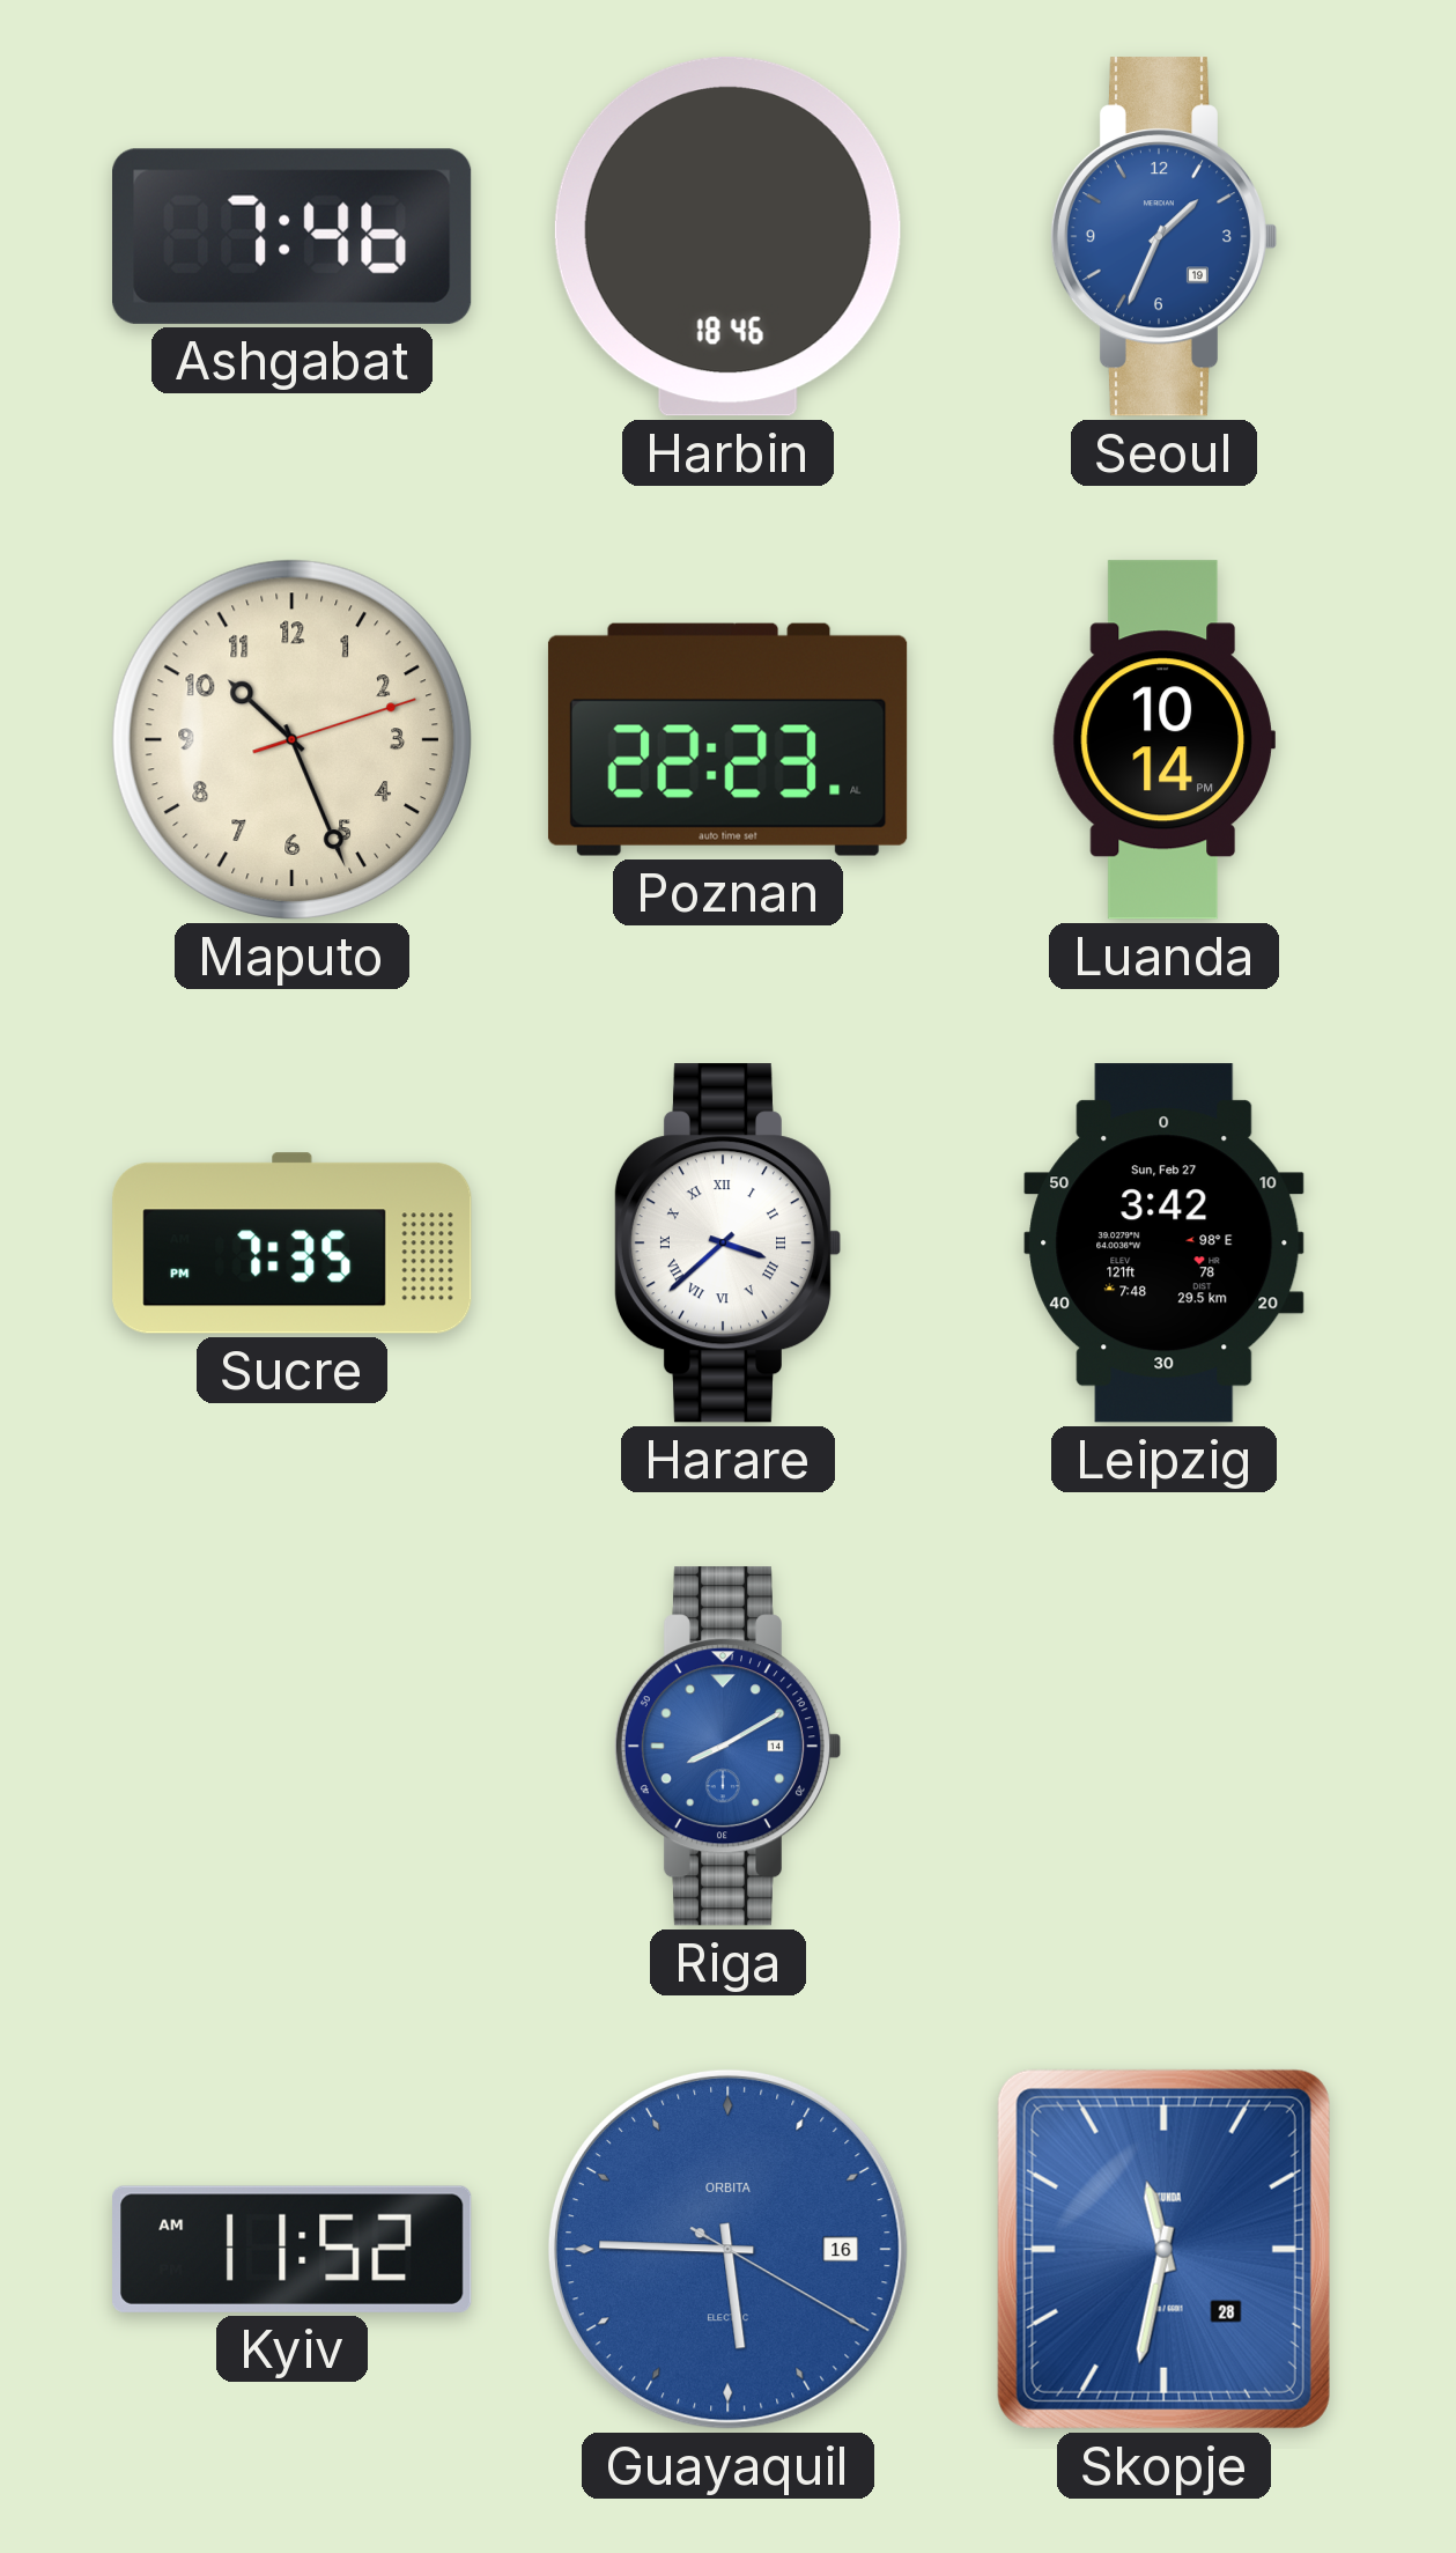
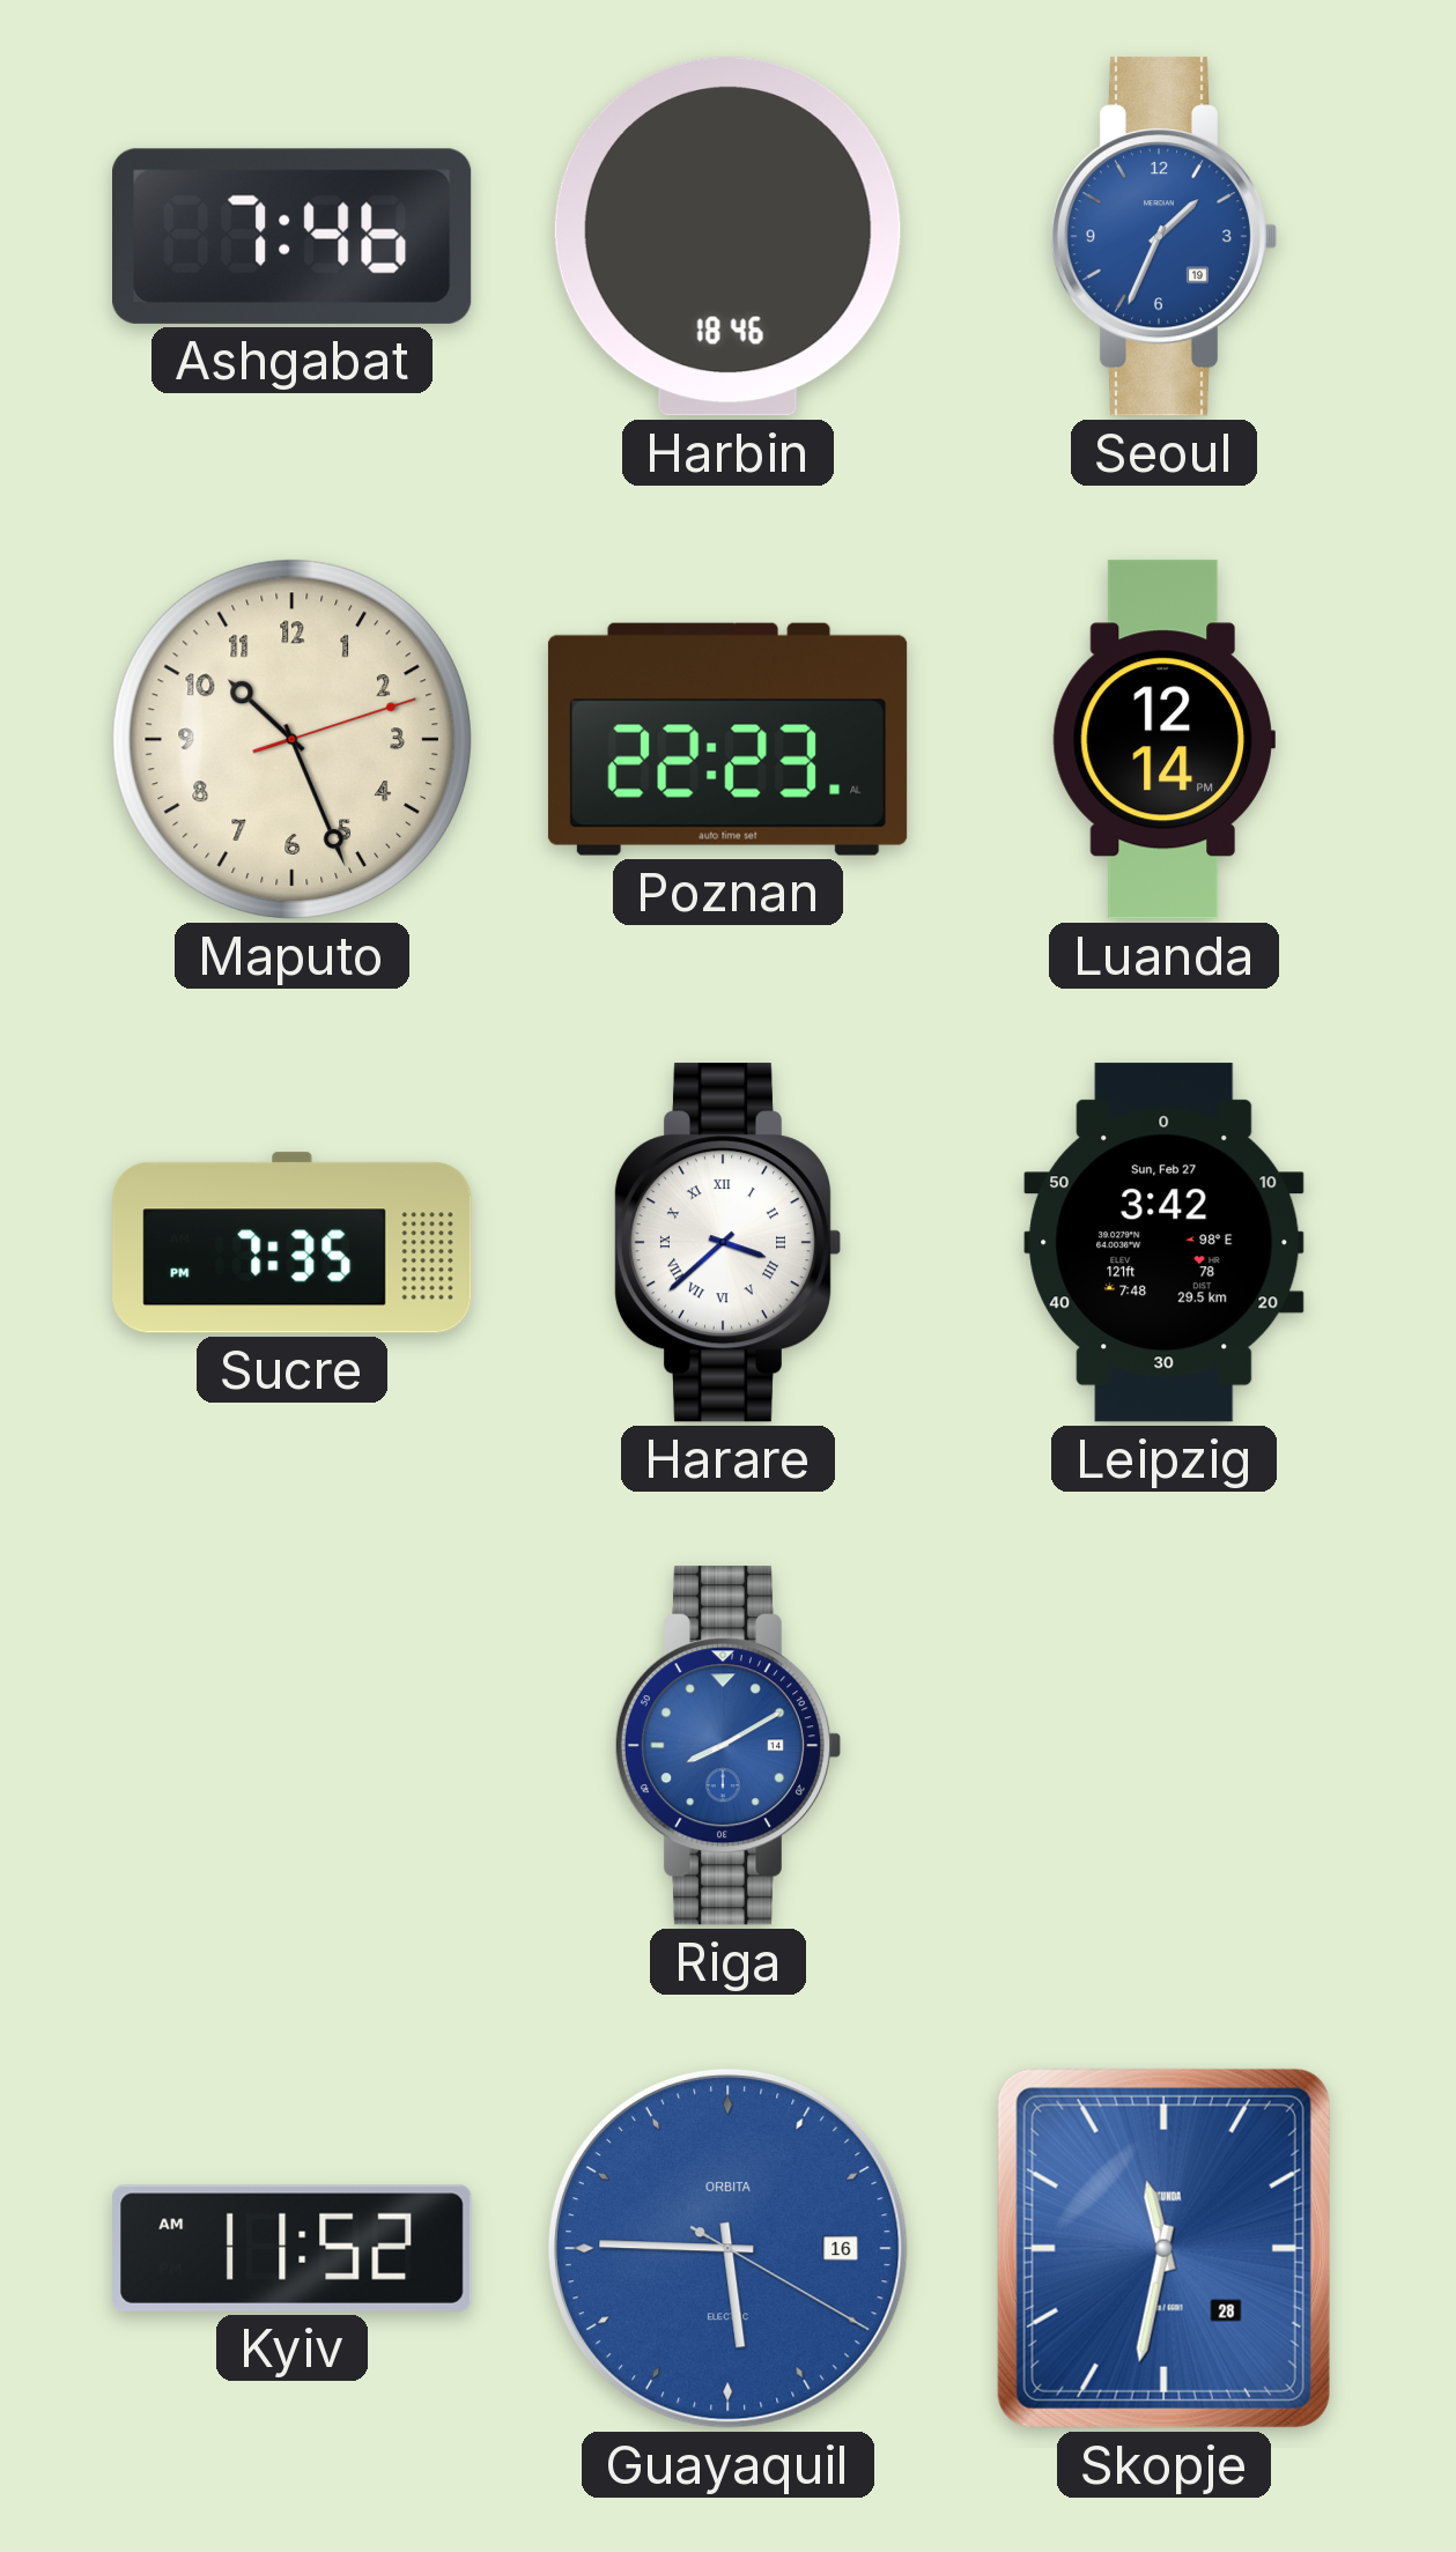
Luanda: 10:14 -> 12:14
